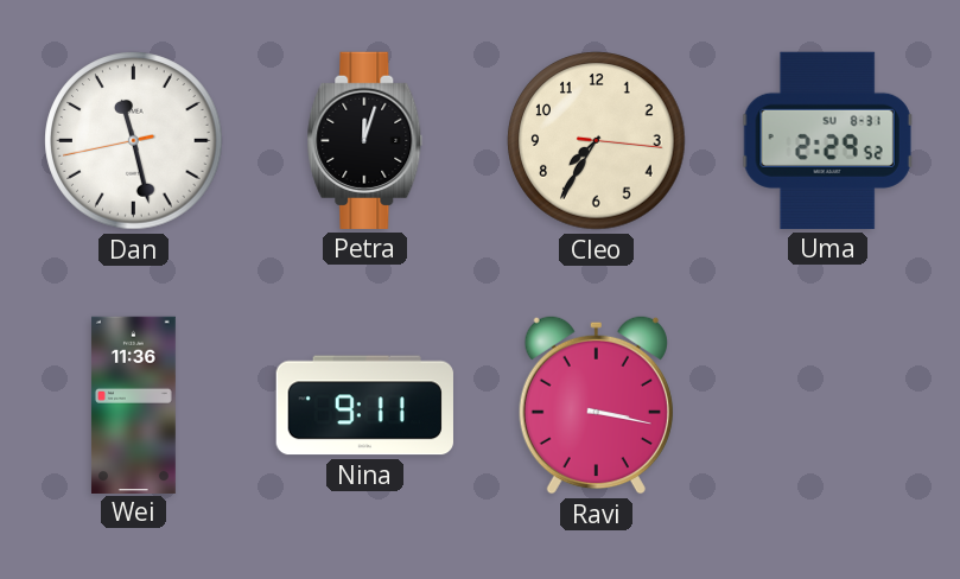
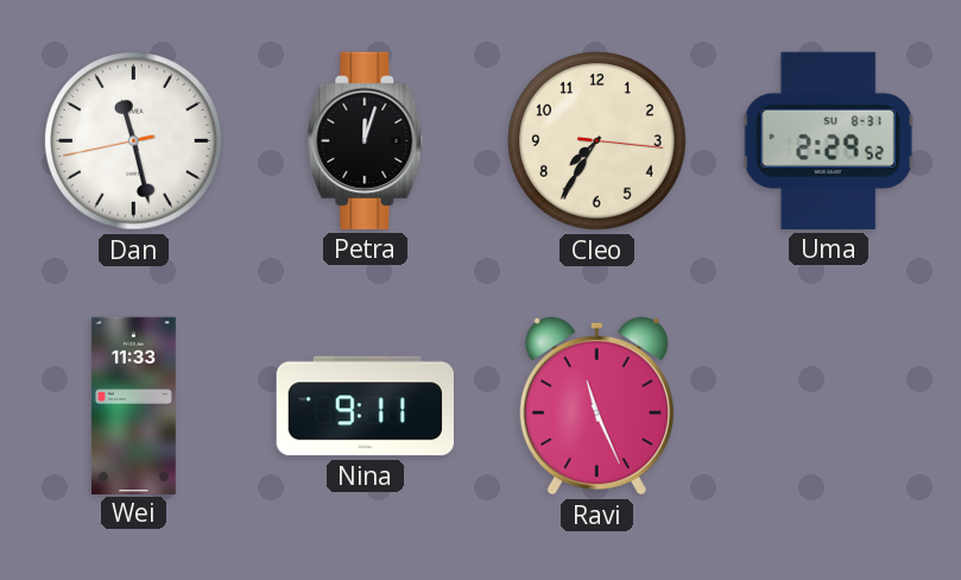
Wei: 11:36 -> 11:33
Ravi: 3:17 -> 11:26
